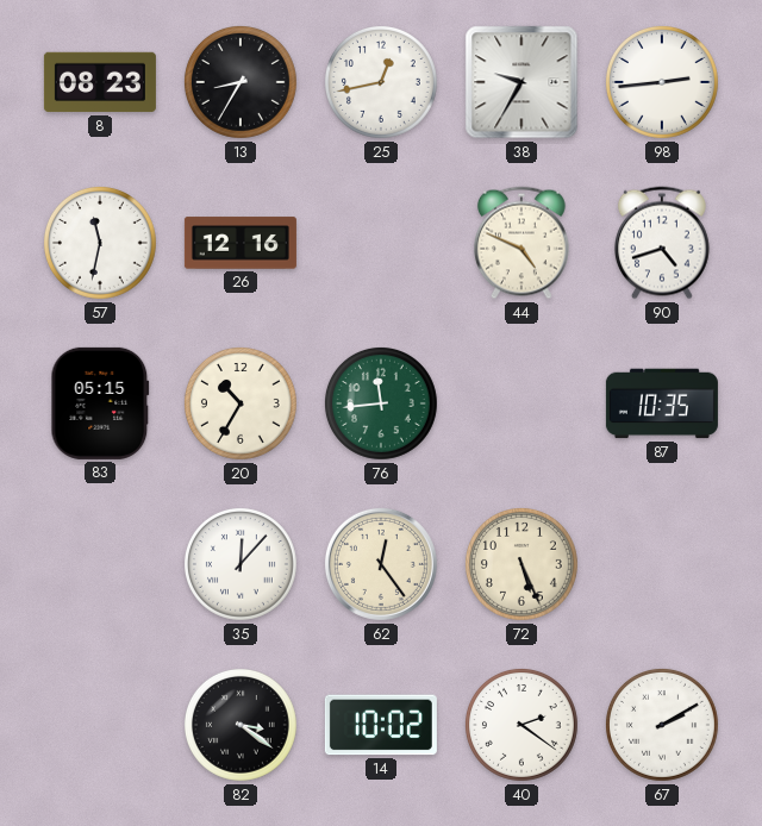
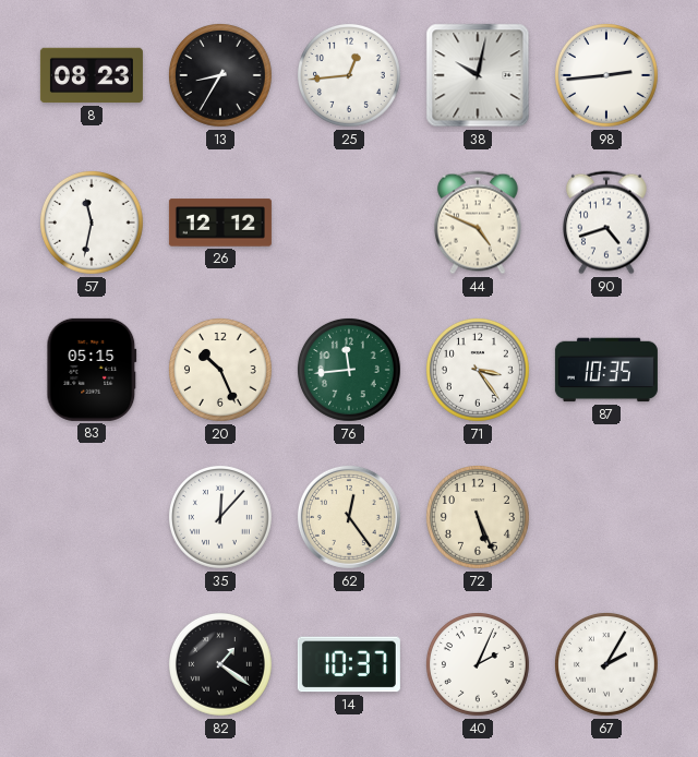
25: 12:43 -> 12:44
38: 9:35 -> 10:02
26: 12:16 -> 12:12
20: 10:35 -> 10:26
71: none -> 3:24
82: 3:21 -> 1:21
14: 10:02 -> 10:37
40: 2:21 -> 2:04
67: 2:10 -> 2:05
